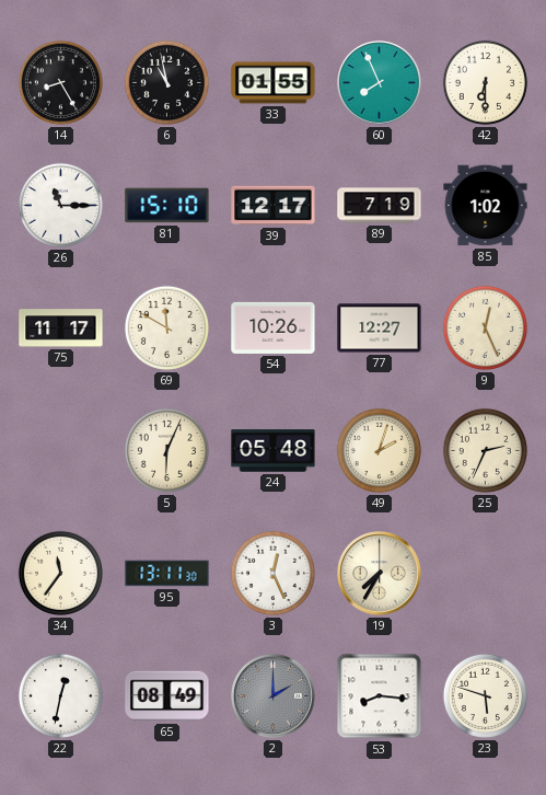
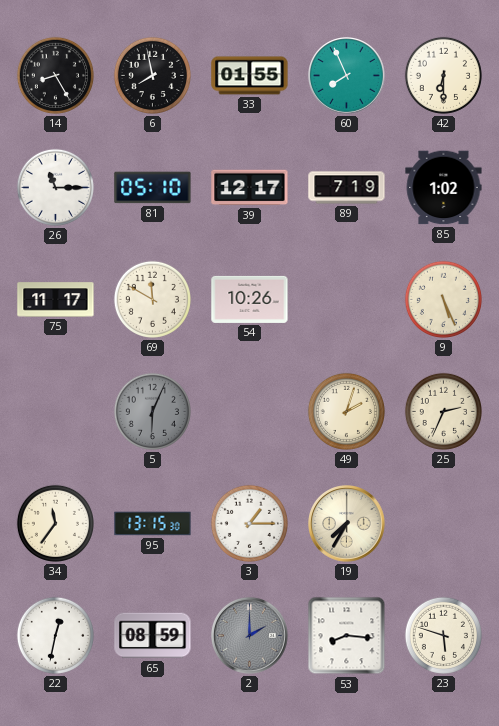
6: 10:58 -> 7:58
81: 15:10 -> 05:10
77: 12:27 -> none
9: 12:26 -> 5:26
5 dial: cream -> grey
24: 05:48 -> none
95: 13:11 -> 13:15
3: 12:26 -> 1:15
65: 08:49 -> 08:59
